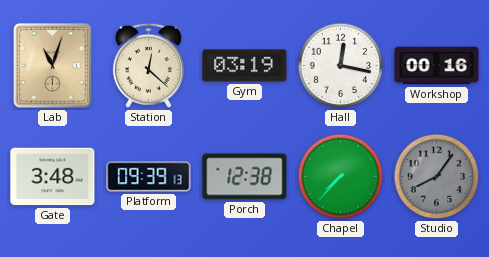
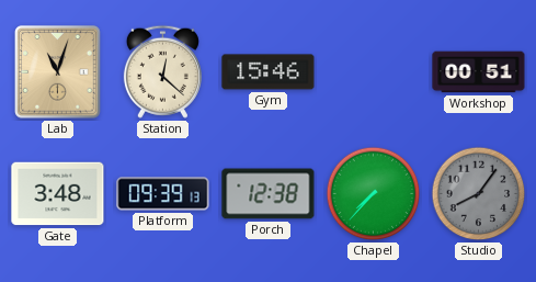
Gym: 03:19 -> 15:46
Hall: 12:17 -> none
Workshop: 00:16 -> 00:51
